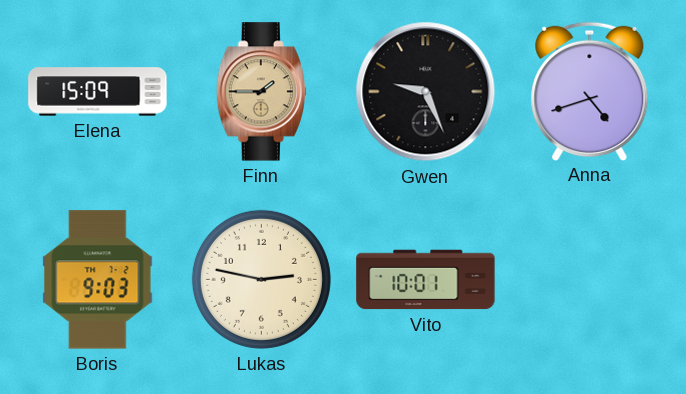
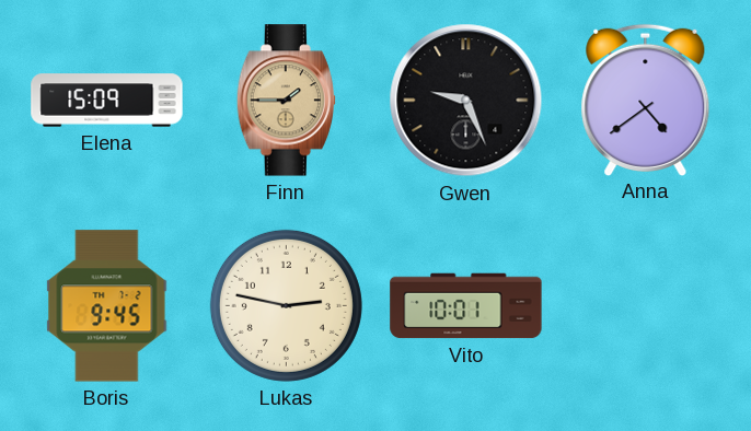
Anna: 4:42 -> 4:39
Boris: 9:03 -> 9:45
